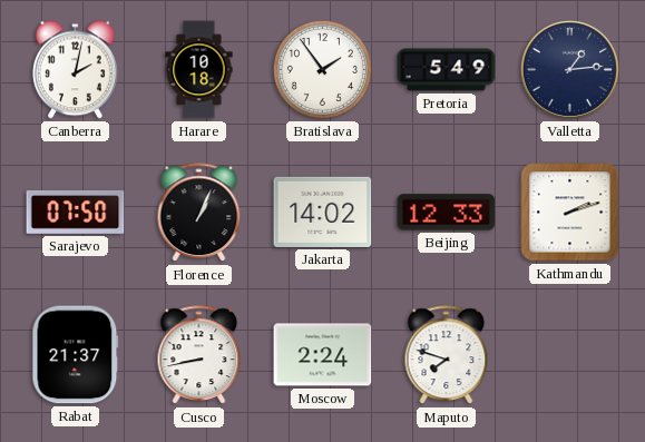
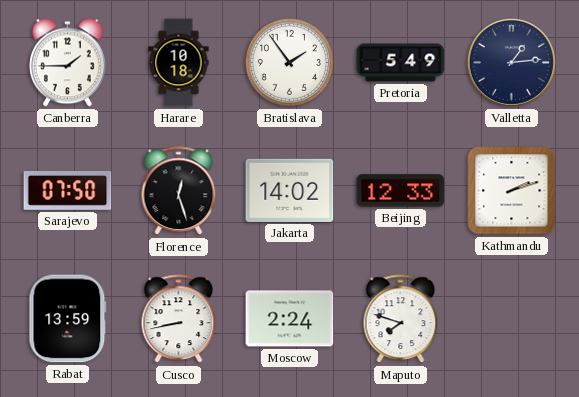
Canberra: 2:02 -> 1:45
Florence: 1:04 -> 12:27
Rabat: 21:37 -> 13:59
